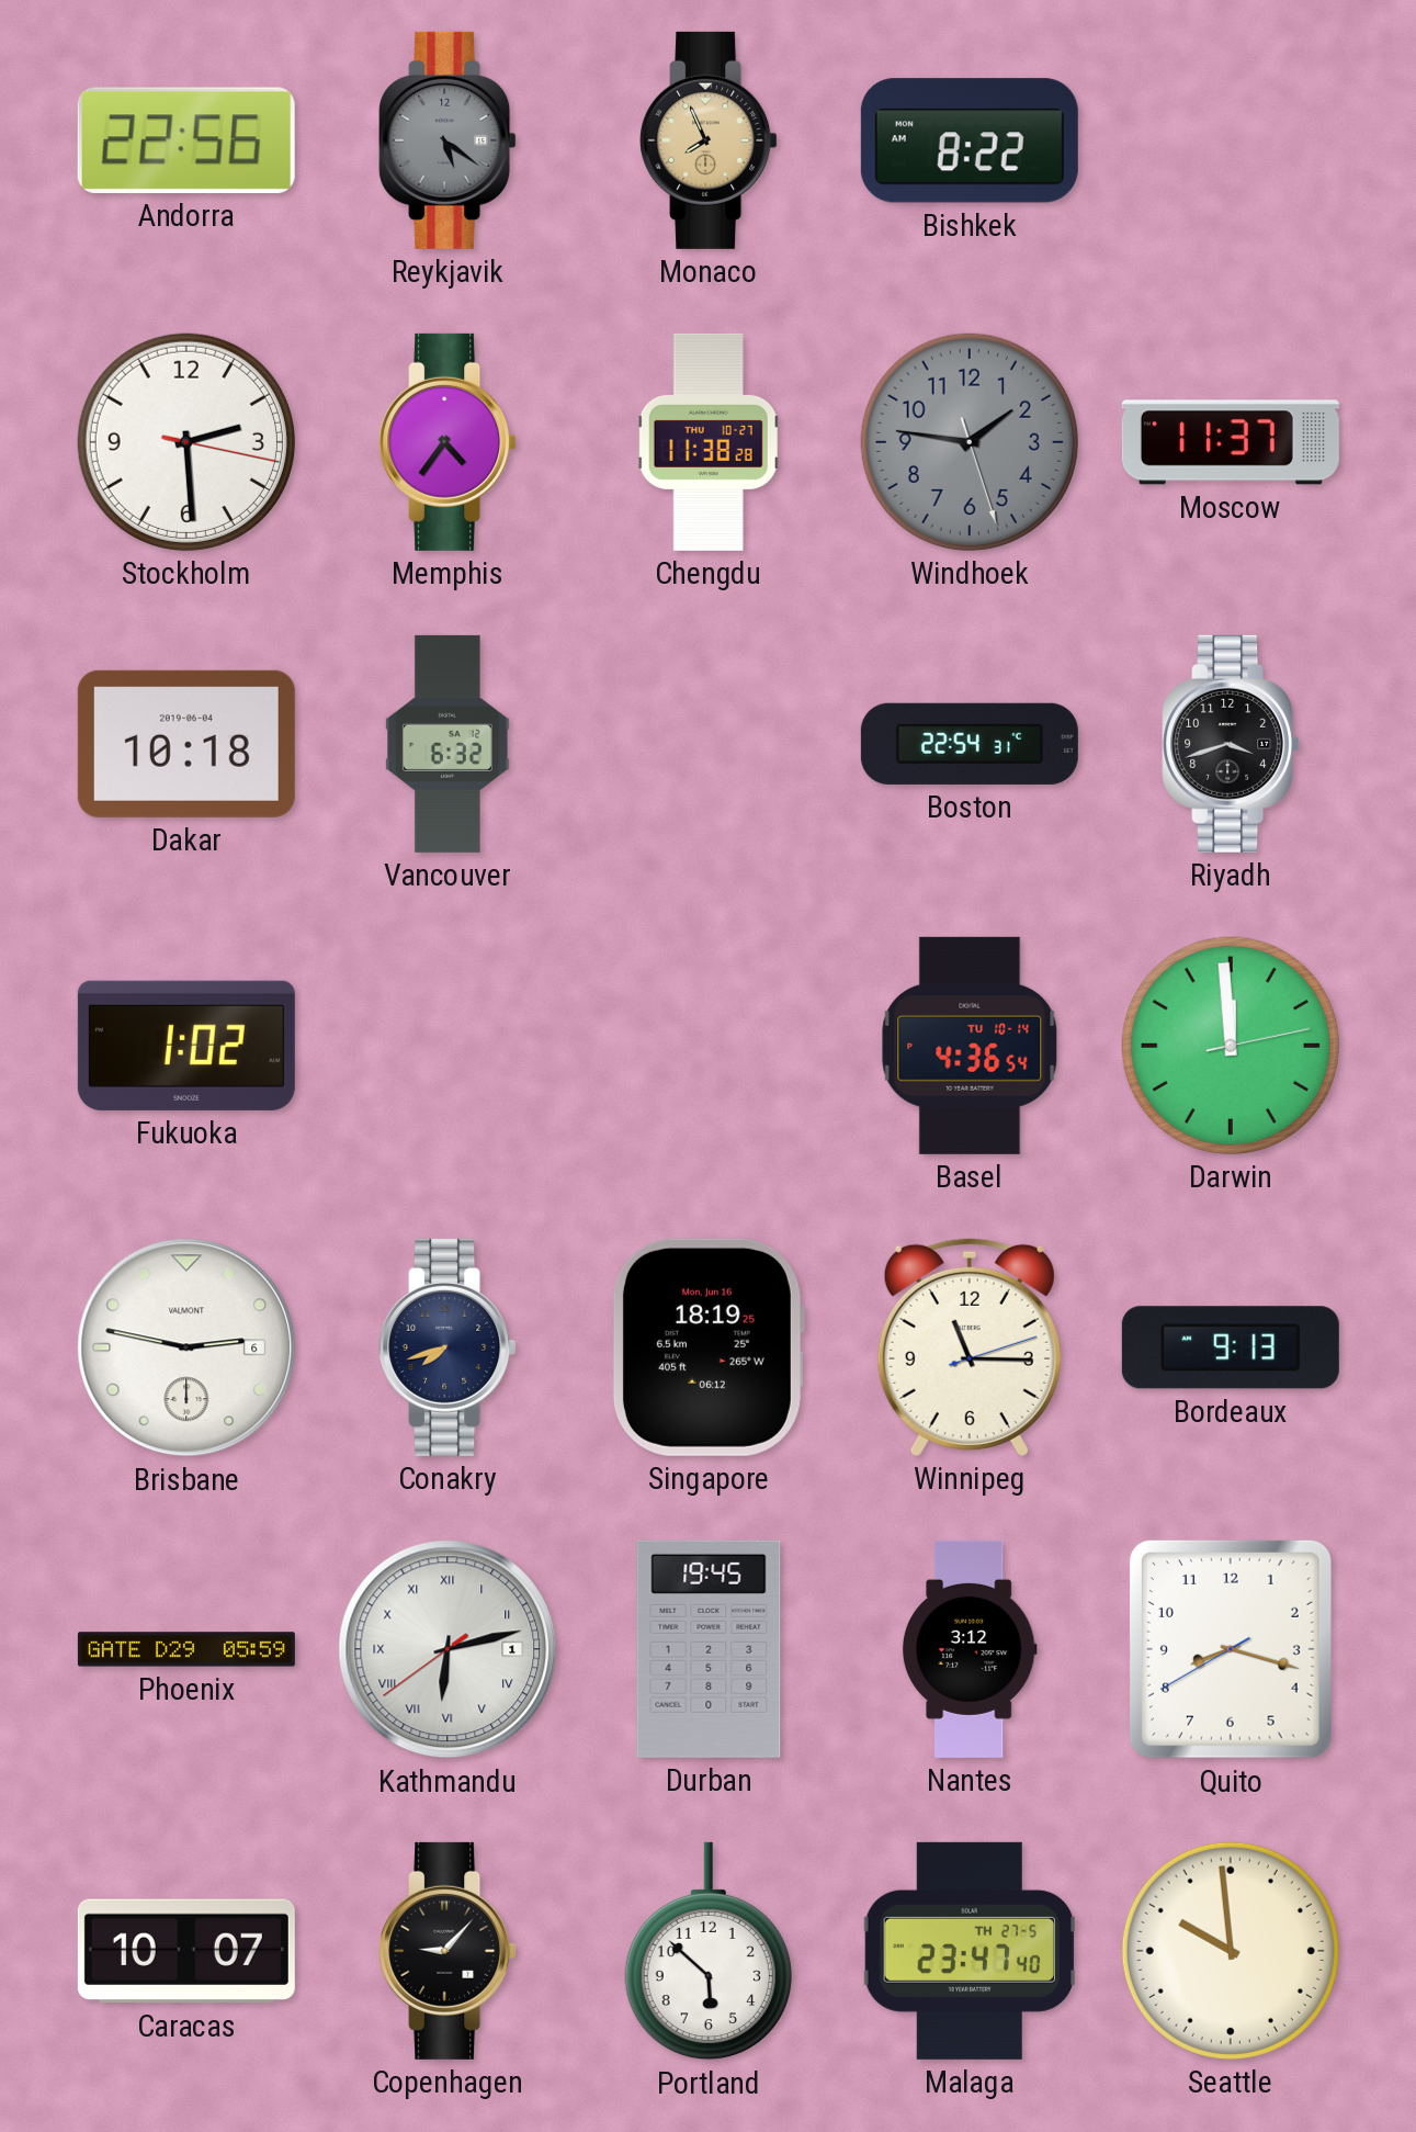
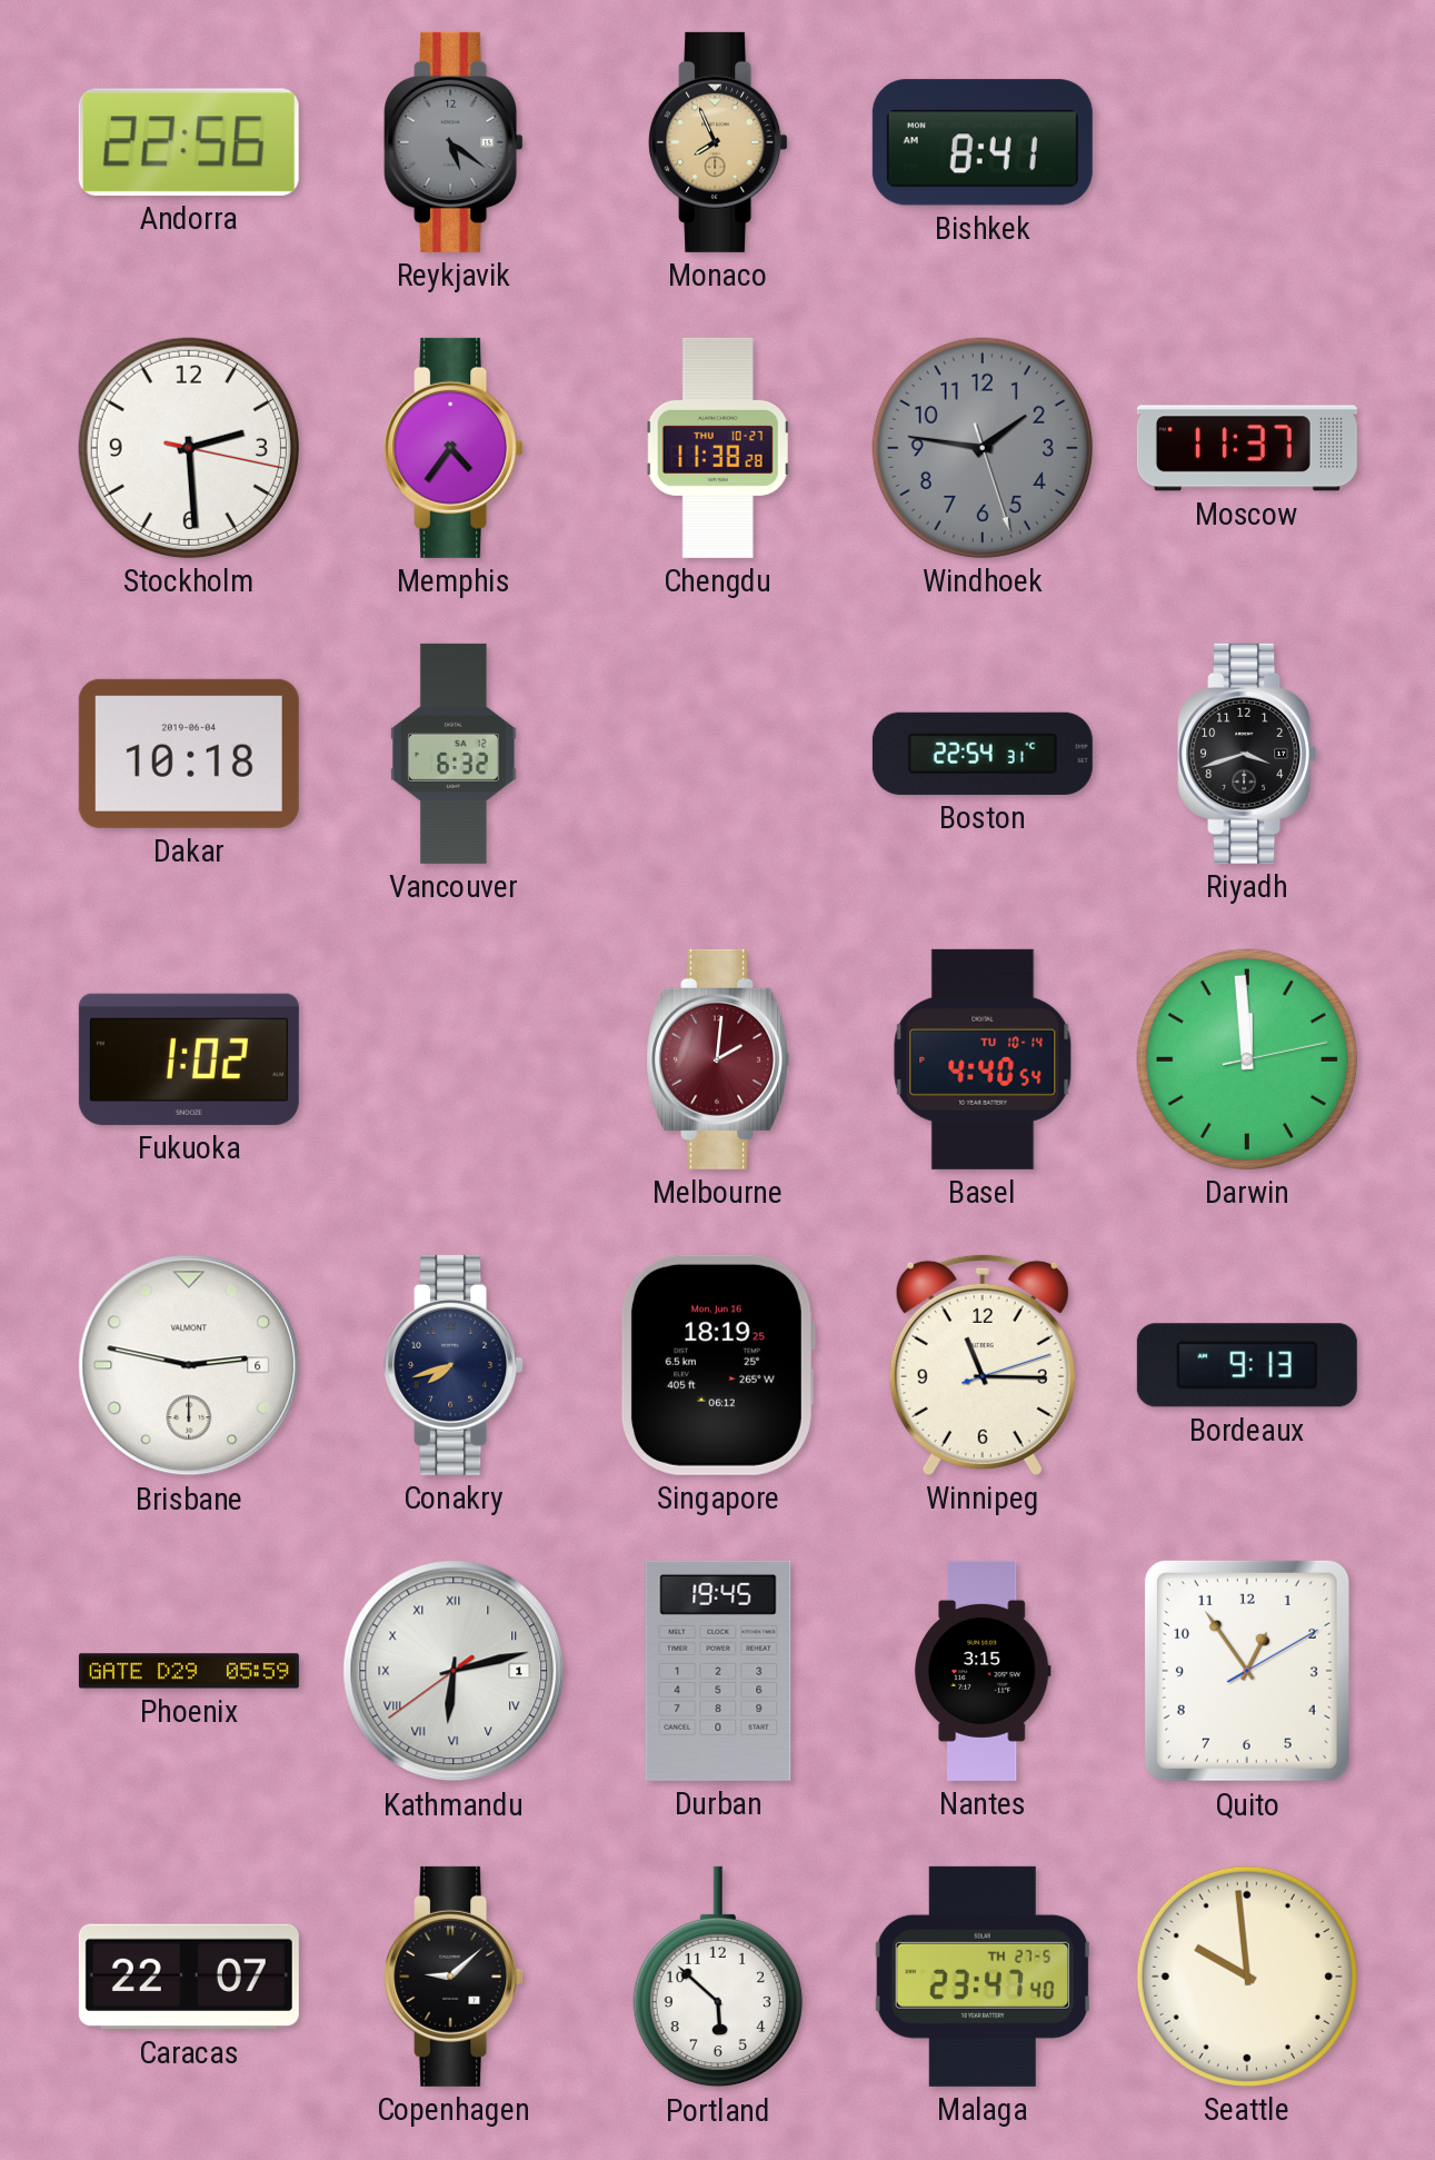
Bishkek: 8:22 -> 8:41
Melbourne: none -> 2:01
Basel: 4:36 -> 4:40
Nantes: 3:12 -> 3:15
Quito: 8:17 -> 12:54
Caracas: 10:07 -> 22:07
Copenhagen: 9:07 -> 9:08
